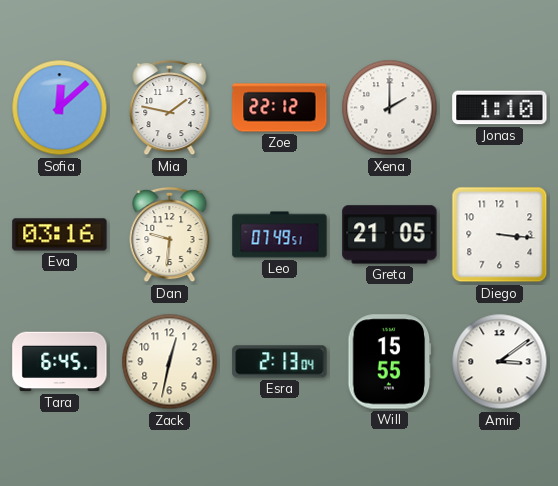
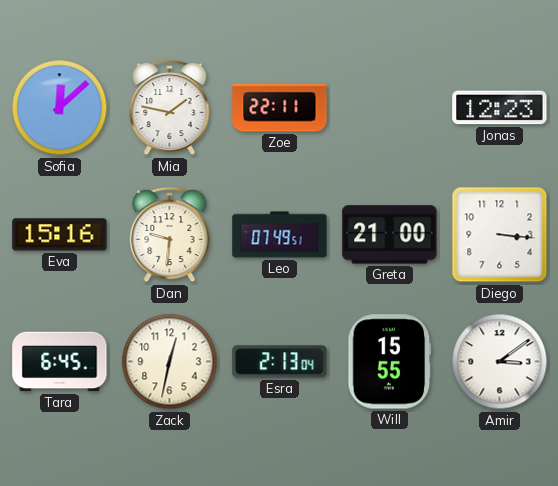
Zoe: 22:12 -> 22:11
Xena: 2:00 -> none
Jonas: 1:10 -> 12:23
Eva: 03:16 -> 15:16
Greta: 21:05 -> 21:00
